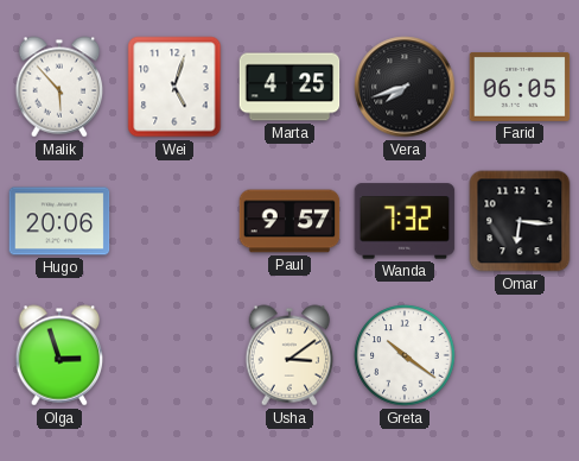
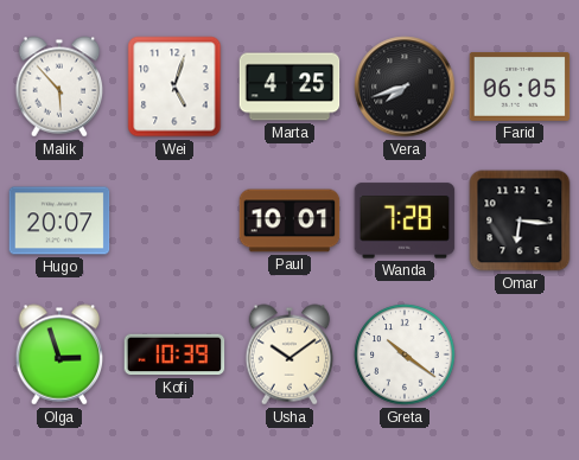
Hugo: 20:06 -> 20:07
Paul: 9:57 -> 10:01
Wanda: 7:32 -> 7:28
Kofi: none -> 10:39
Usha: 3:09 -> 10:09
